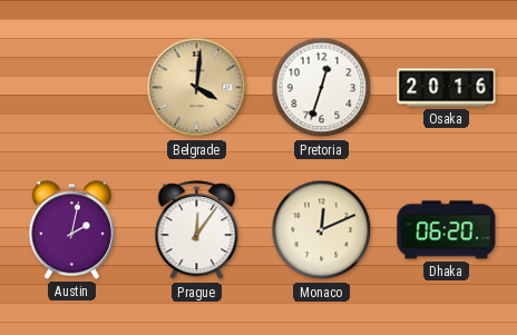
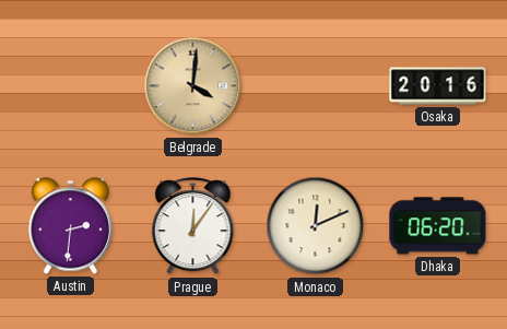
Pretoria: 12:33 -> none
Austin: 2:02 -> 2:31
